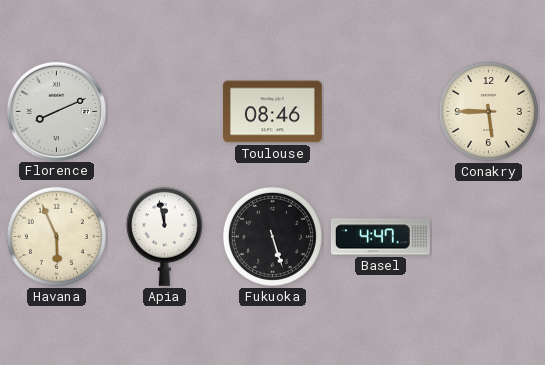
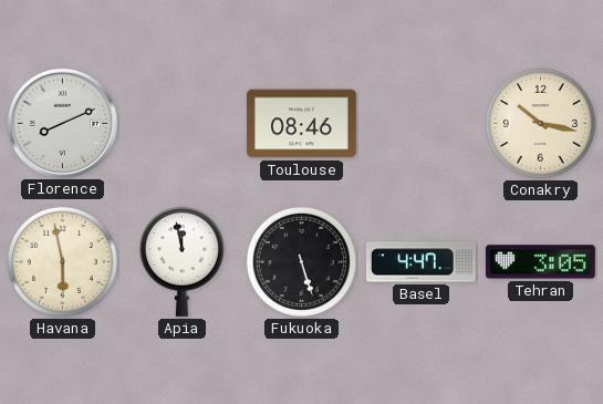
Conakry: 5:45 -> 10:17
Havana: 5:56 -> 5:58
Tehran: none -> 3:05
